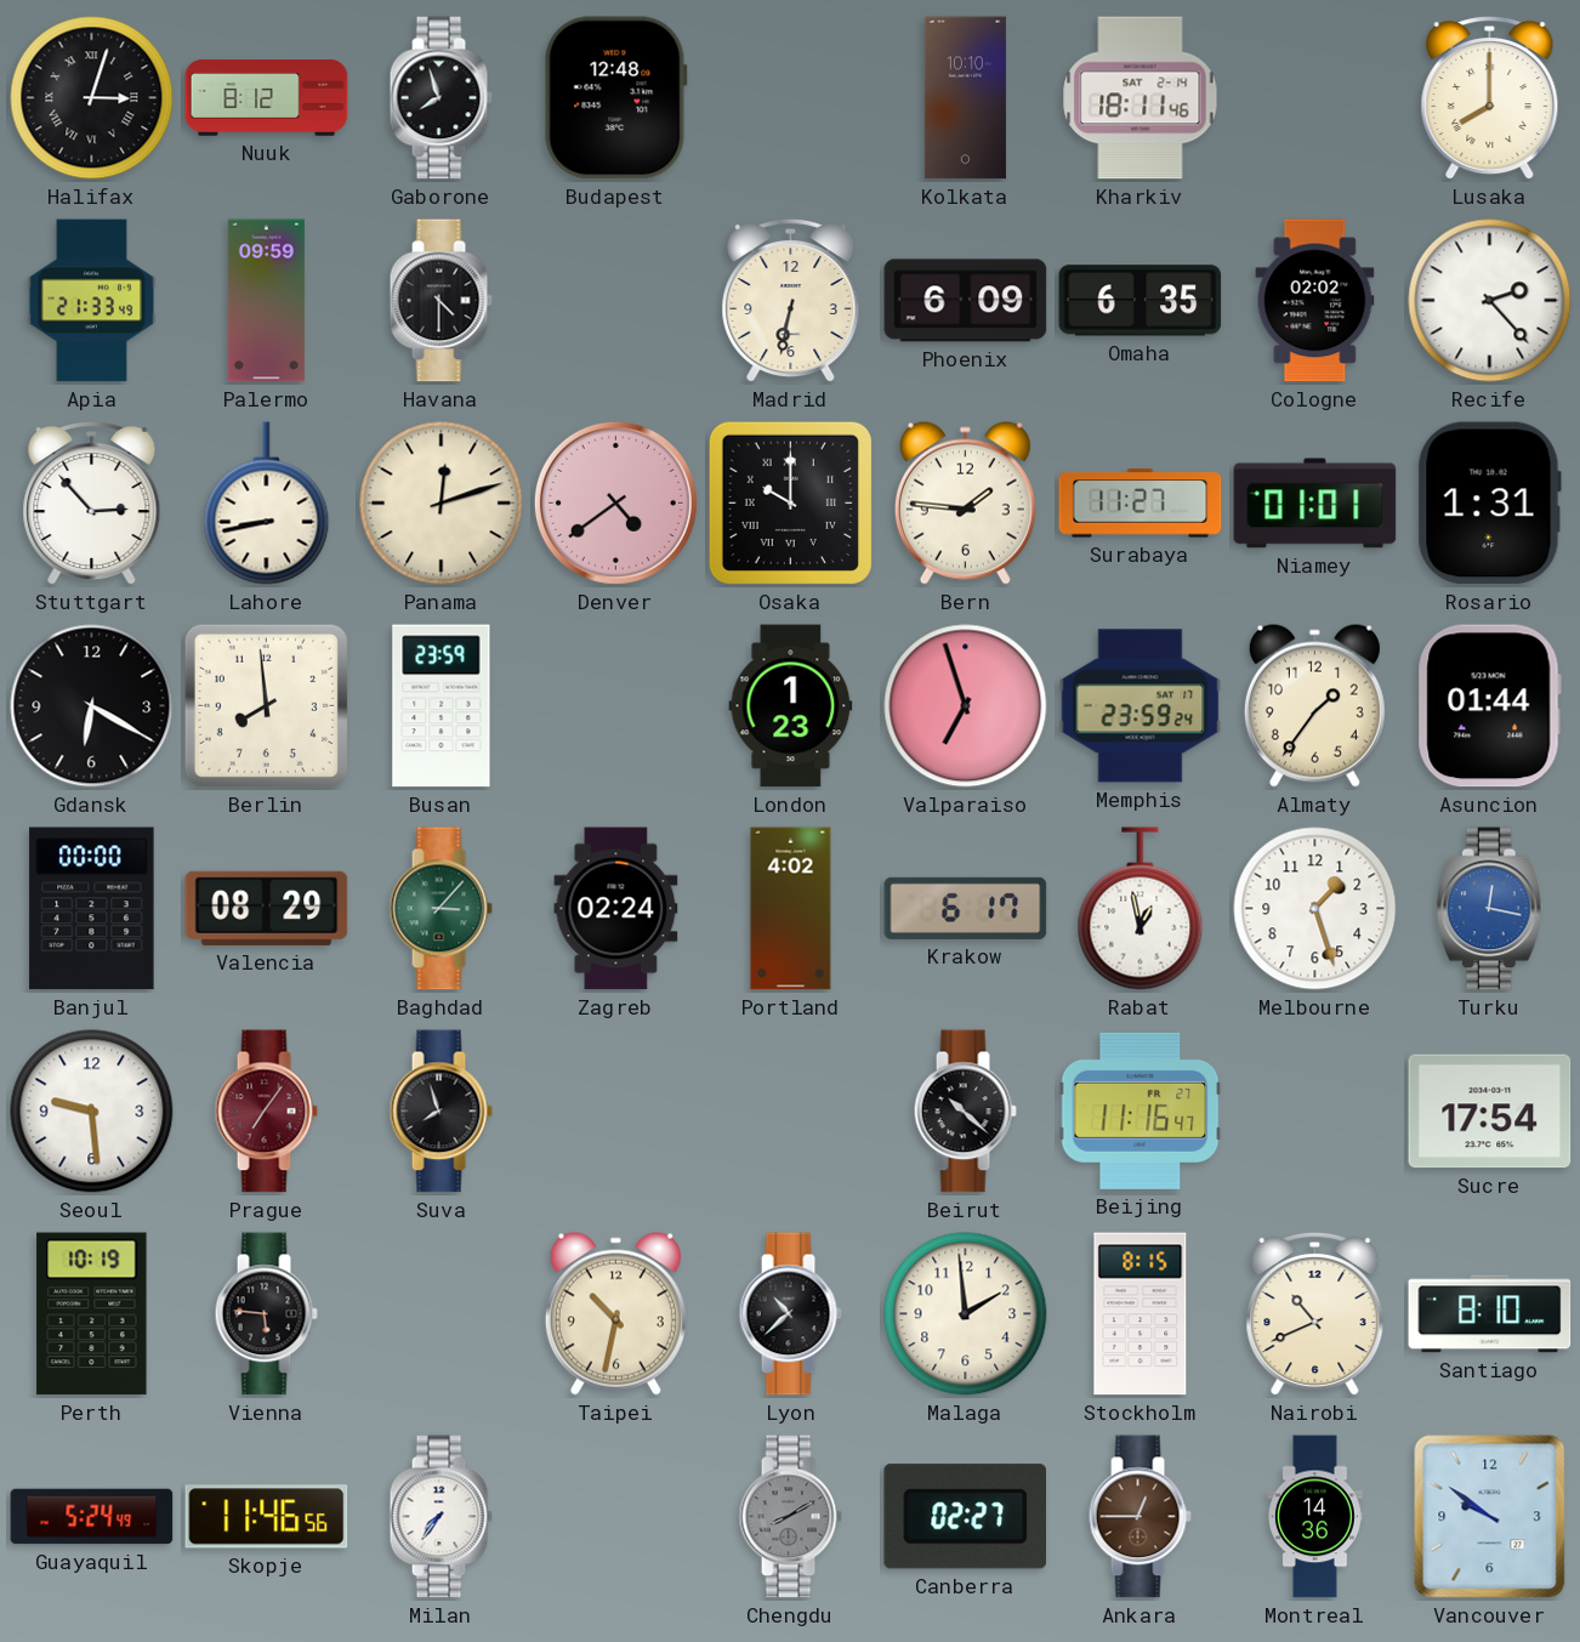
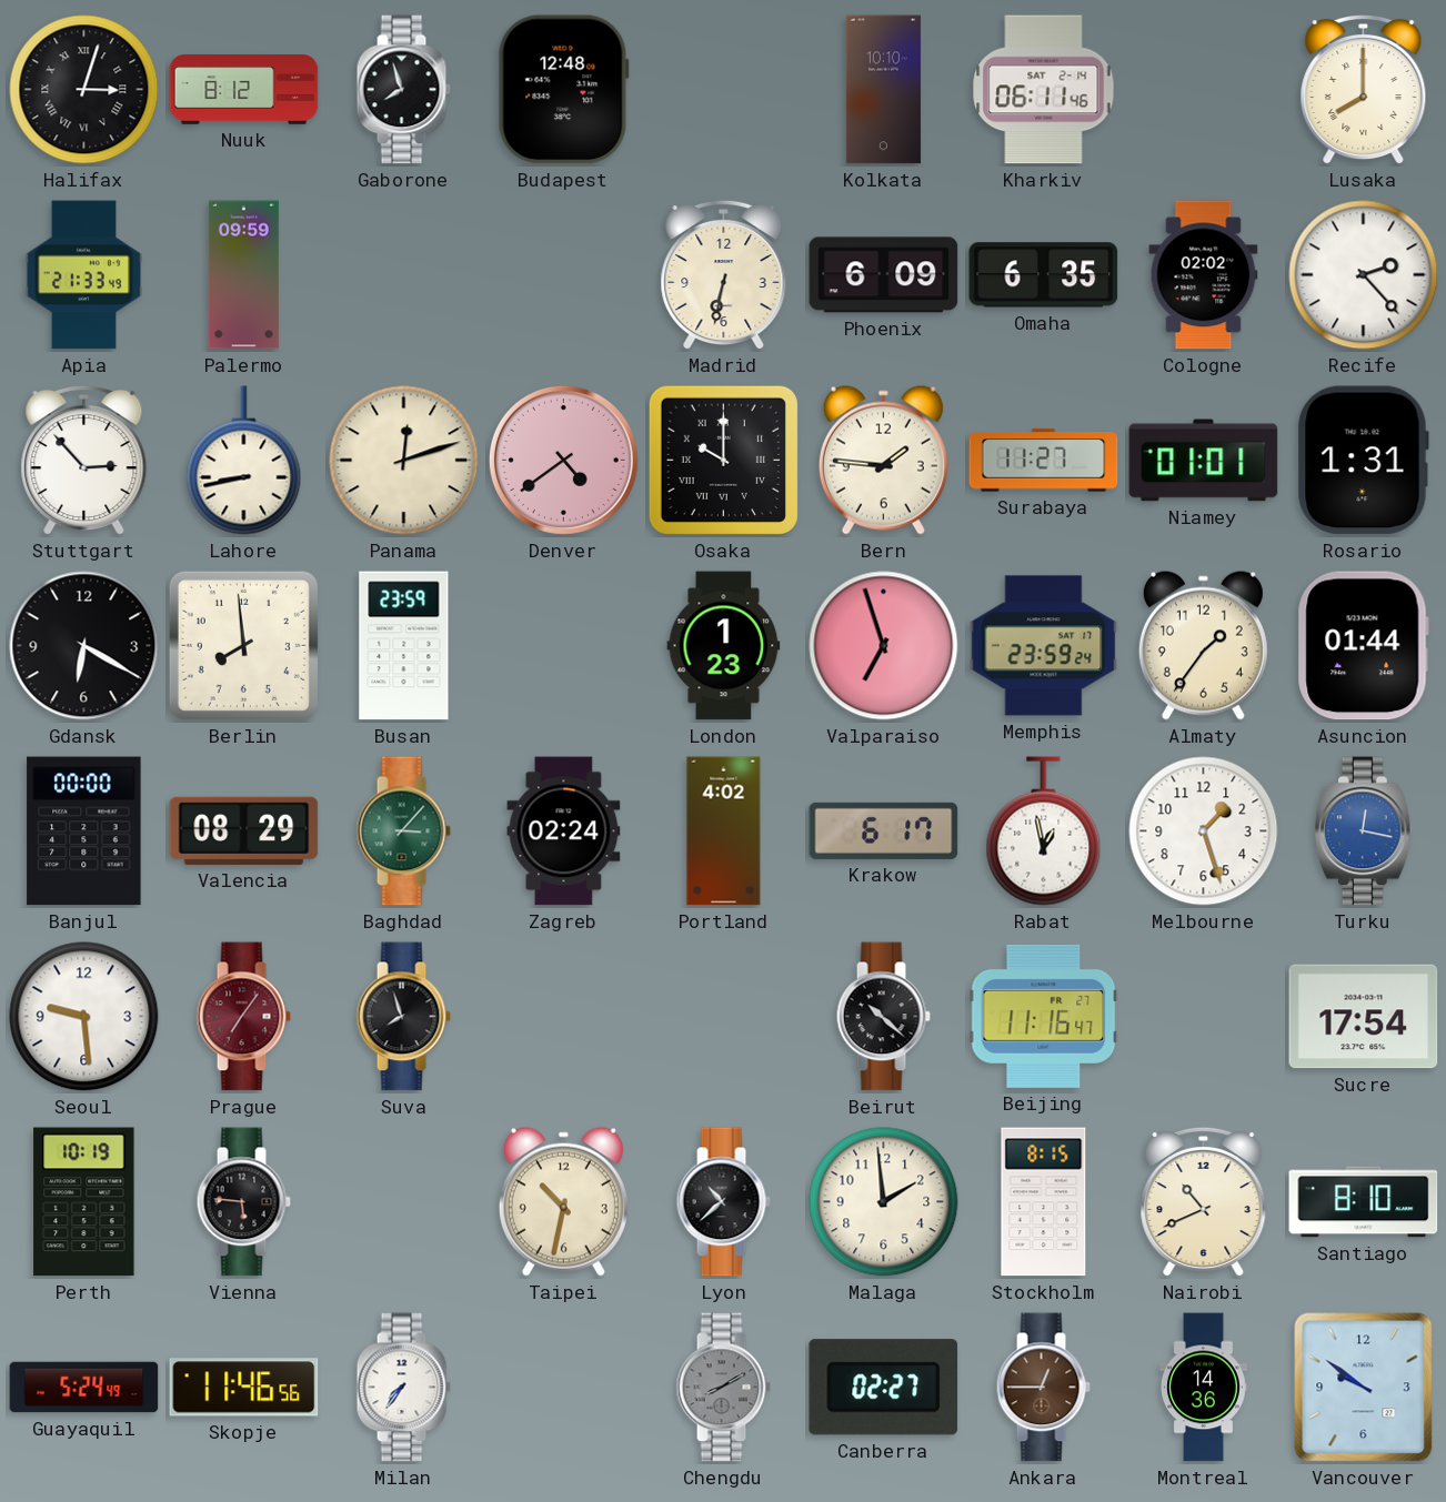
Kharkiv: 18:11 -> 06:11
Havana: 4:30 -> none
